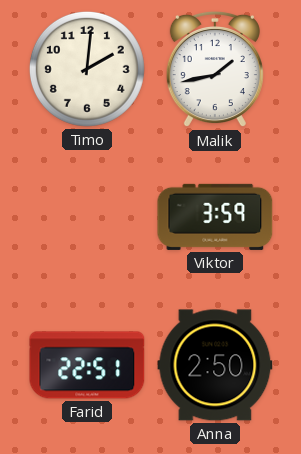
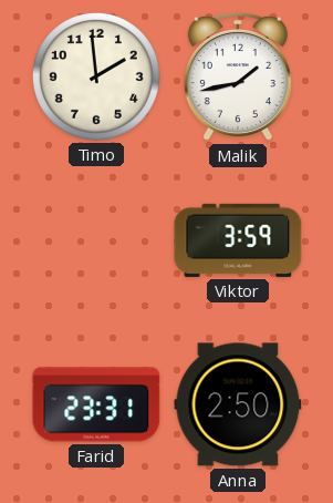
Timo: 2:01 -> 1:59
Farid: 22:51 -> 23:31
